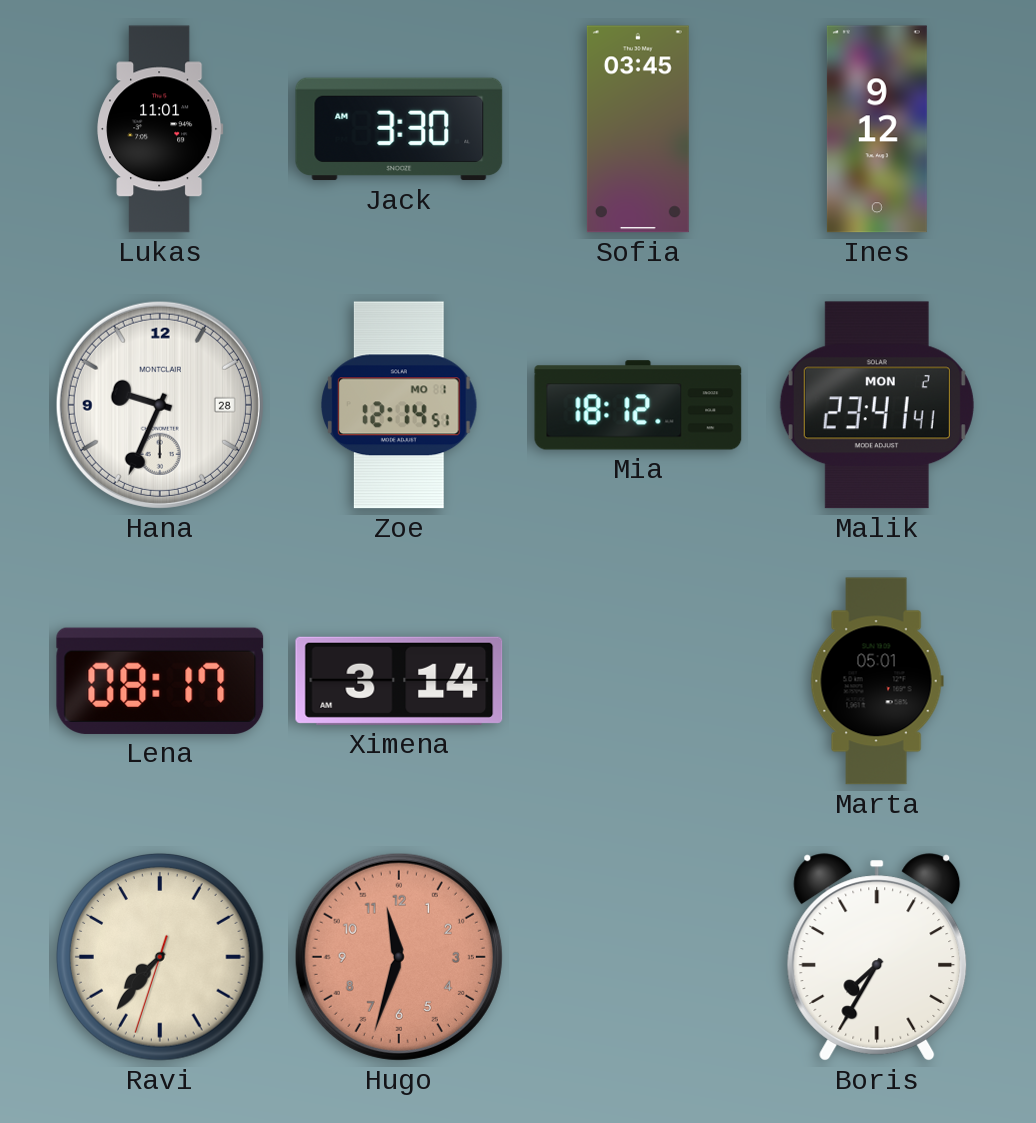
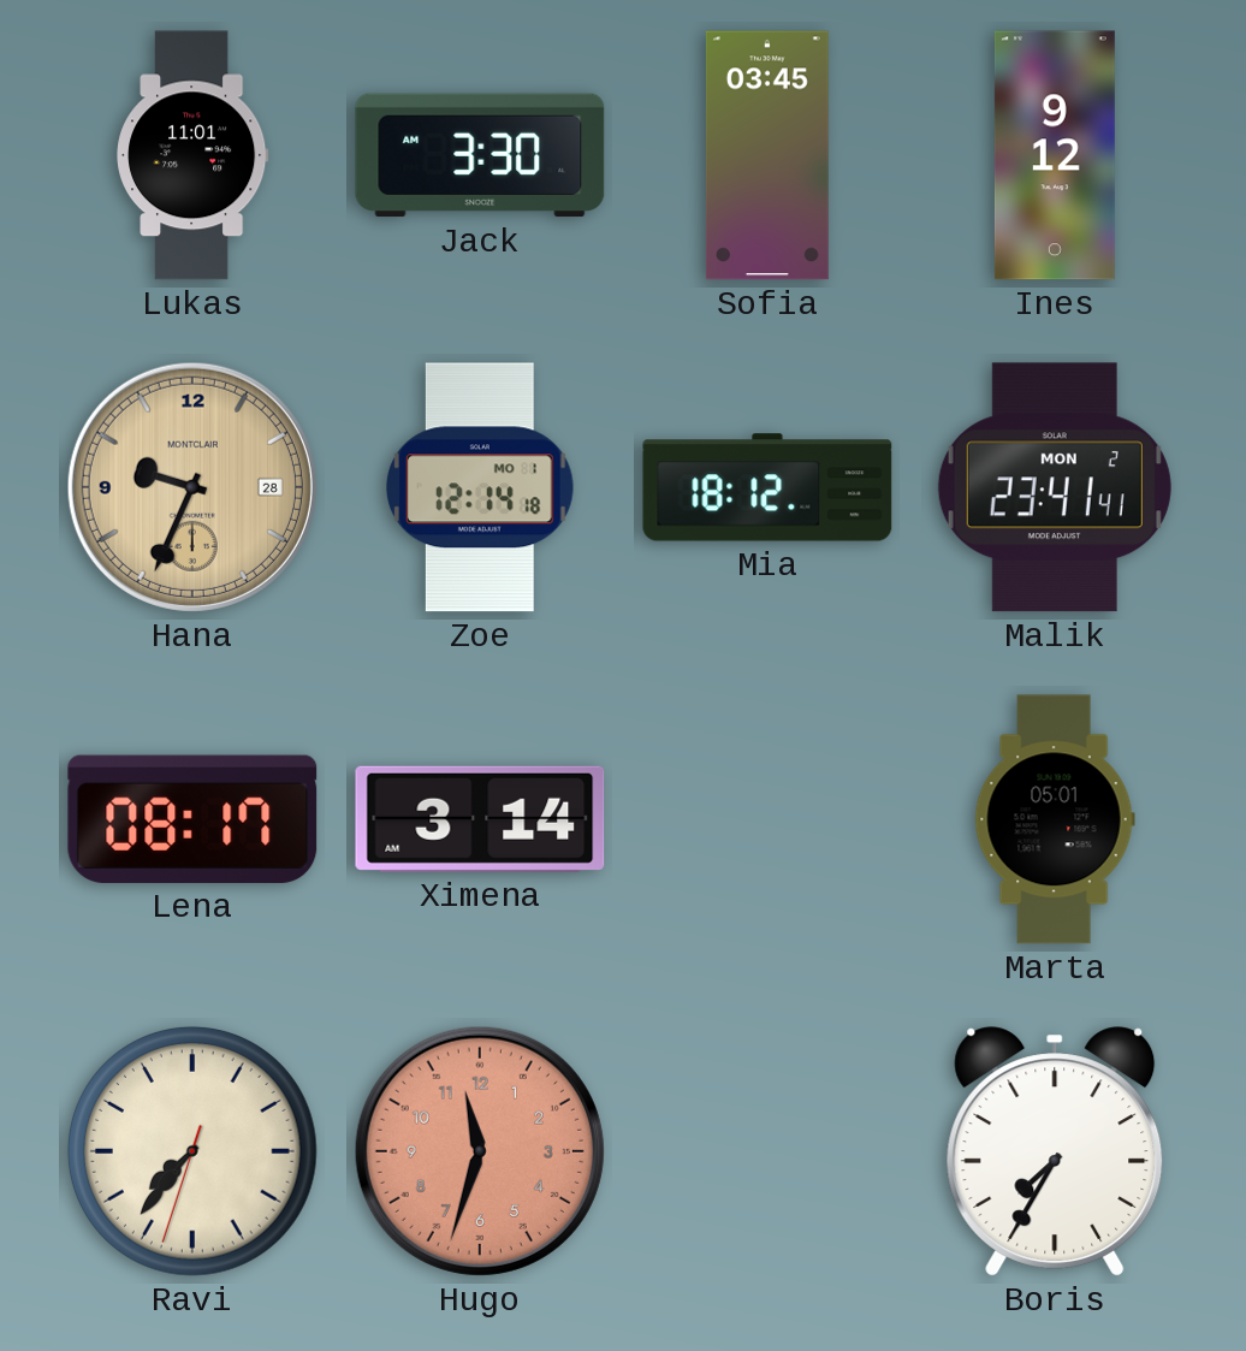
Hana dial: white -> champagne
Zoe: 12:14:51 -> 12:14:18
